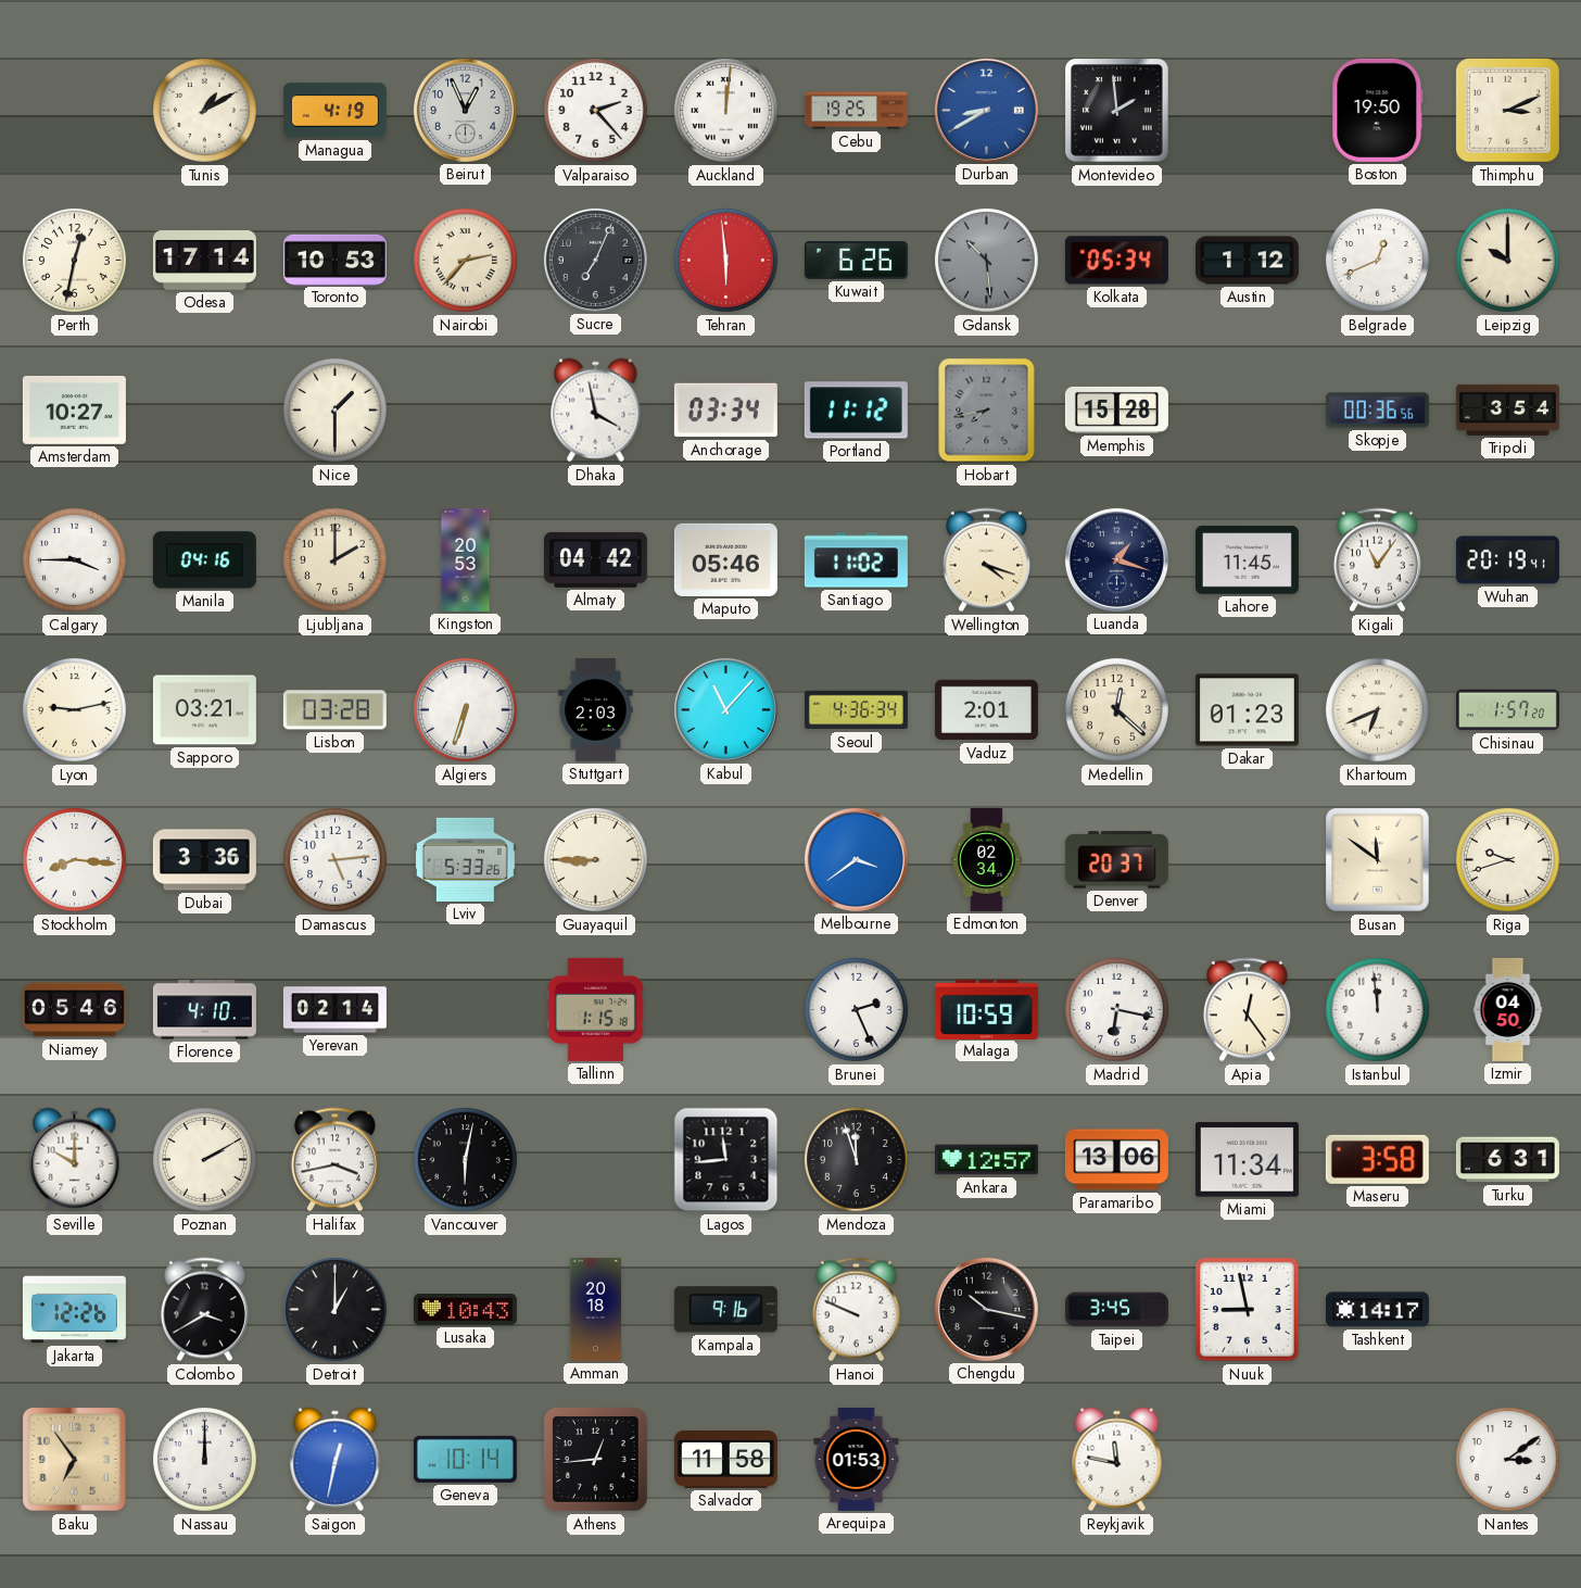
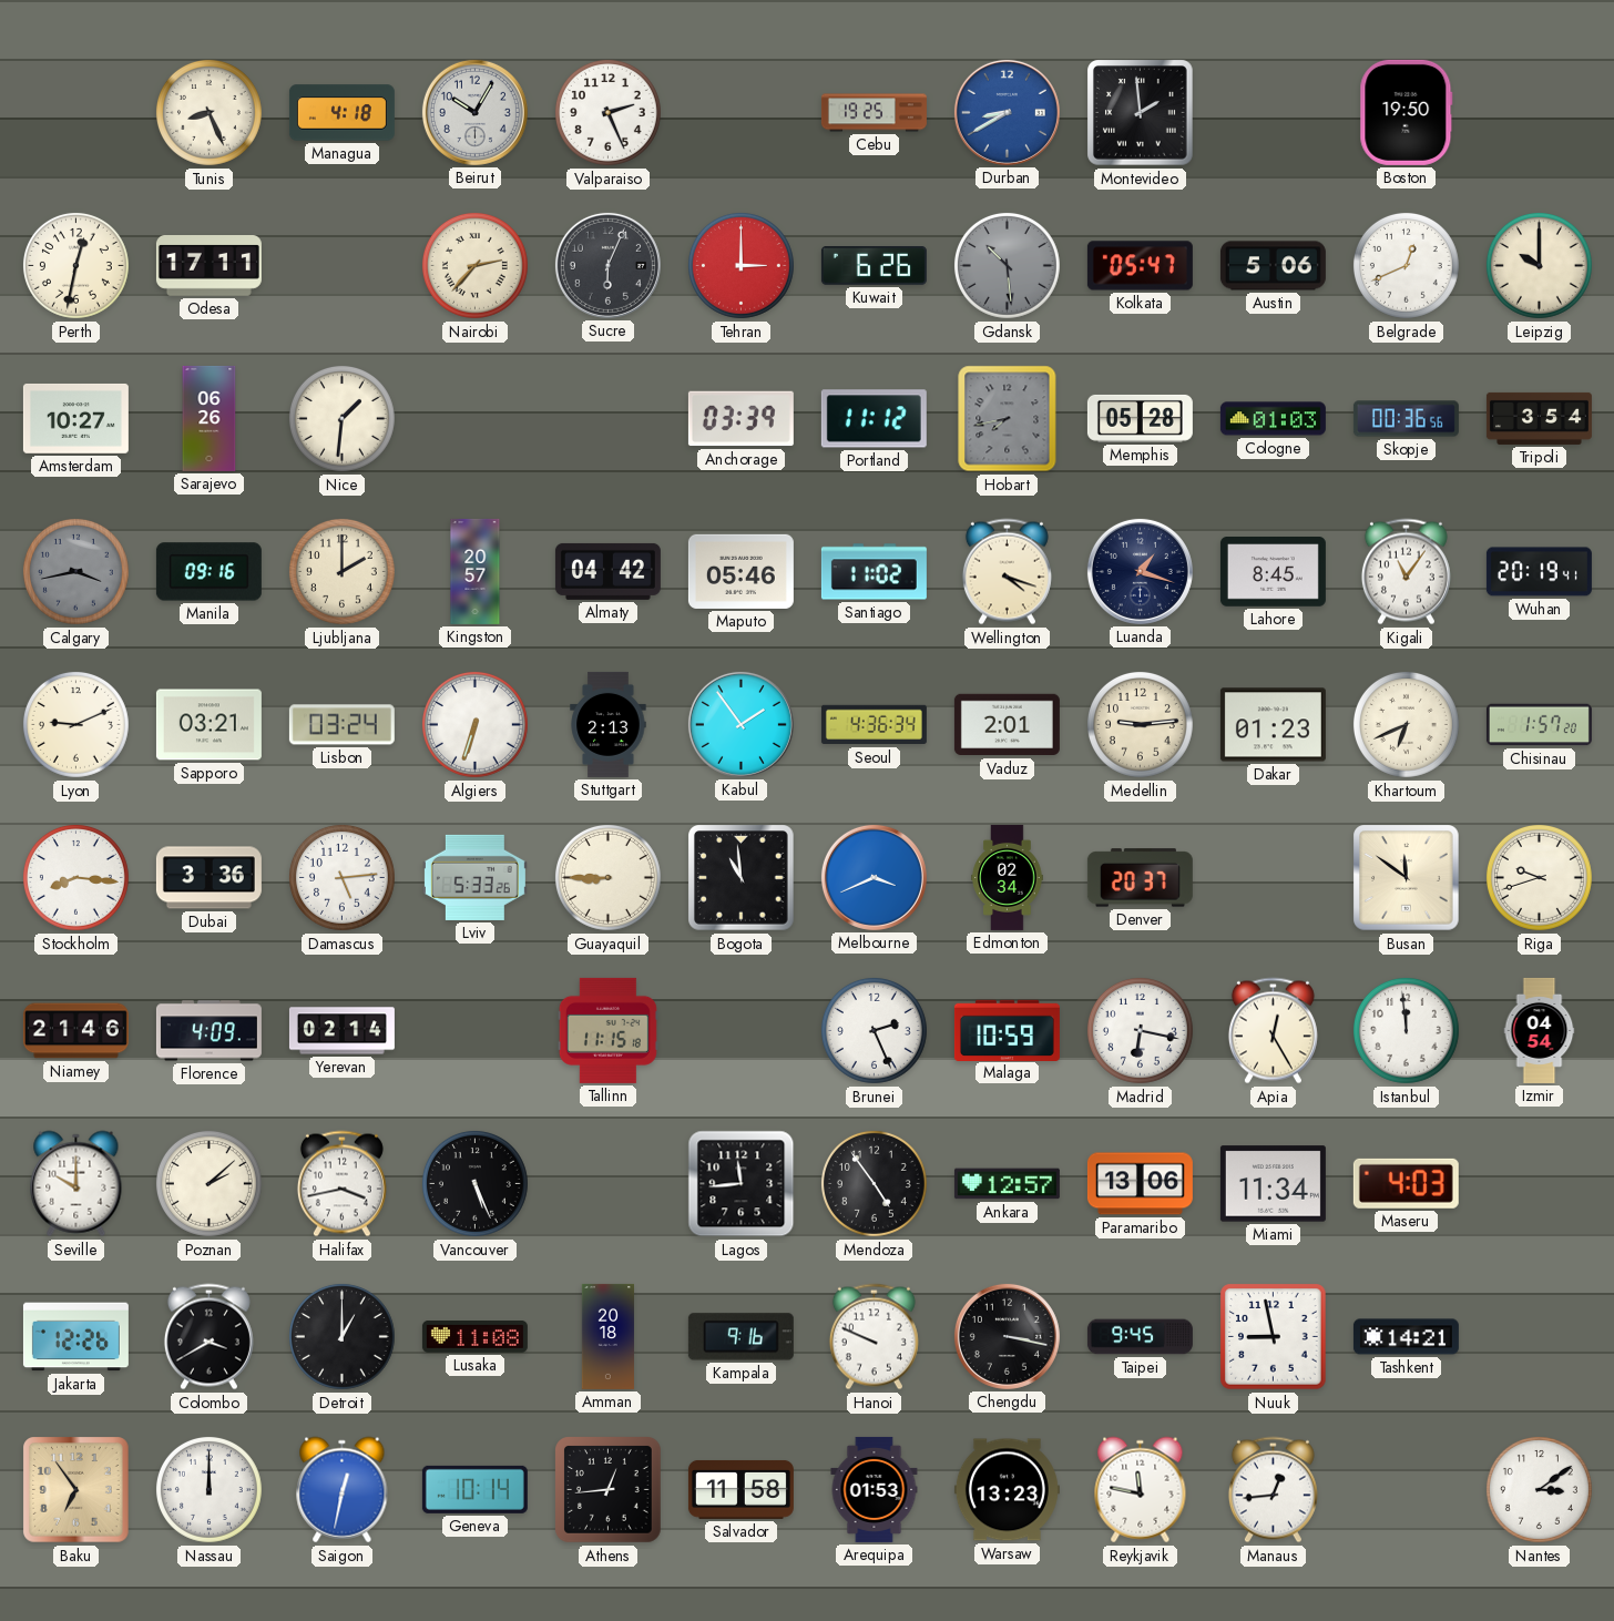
Tunis: 1:10 -> 8:26
Managua: 4:19 -> 4:18
Beirut: 12:56 -> 10:05
Valparaiso: 2:23 -> 2:26
Auckland: 12:01 -> none
Thimphu: 3:11 -> none
Odesa: 17:14 -> 17:11
Toronto: 10:53 -> none
Sucre: 7:04 -> 6:04
Tehran: 5:59 -> 3:00
Kolkata: 05:34 -> 05:47
Austin: 1:12 -> 5:06
Sarajevo: none -> 06:26
Nice: 1:30 -> 1:31
Dhaka: 3:58 -> none
Anchorage: 03:34 -> 03:39
Memphis: 15:28 -> 05:28
Cologne: none -> 01:03
Calgary: 3:45 -> 3:43
Calgary dial: white -> grey
Manila: 04:16 -> 09:16
Kingston: 20:53 -> 20:57
Lahore: 11:45 -> 8:45
Lyon: 9:13 -> 9:11
Lisbon: 03:28 -> 03:24
Stuttgart: 2:03 -> 2:13
Kabul: 11:07 -> 1:54
Medellin: 12:22 -> 9:14
Bogota: none -> 10:59
Melbourne: 3:39 -> 3:41
Niamey: 05:46 -> 21:46
Florence: 4:10 -> 4:09
Tallinn: 1:15 -> 11:15
Apia: 12:24 -> 12:25
Izmir: 04:50 -> 04:54
Poznan: 2:10 -> 2:08
Vancouver: 6:02 -> 5:26
Mendoza: 11:57 -> 4:54
Maseru: 3:58 -> 4:03
Turku: 6:31 -> none
Lusaka: 10:43 -> 11:08
Chengdu: 10:17 -> 3:17
Taipei: 3:45 -> 9:45
Tashkent: 14:17 -> 14:21
Warsaw: none -> 13:23
Manaus: none -> 12:44
